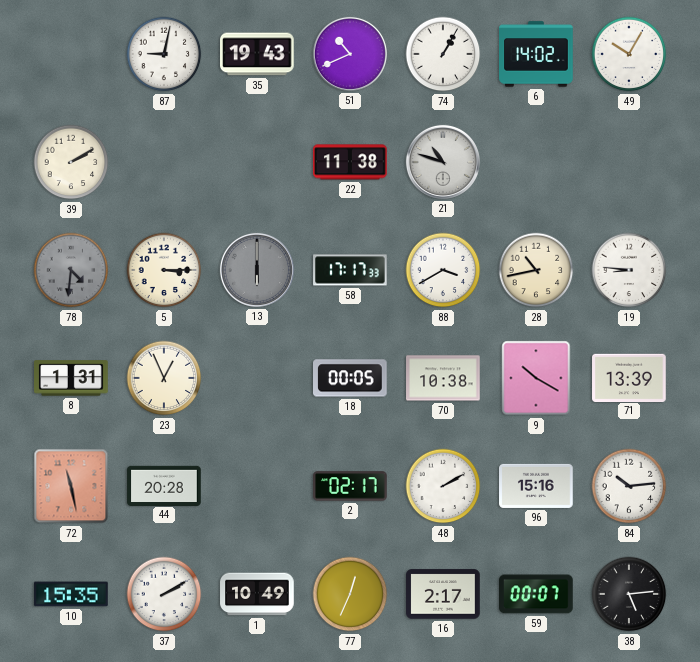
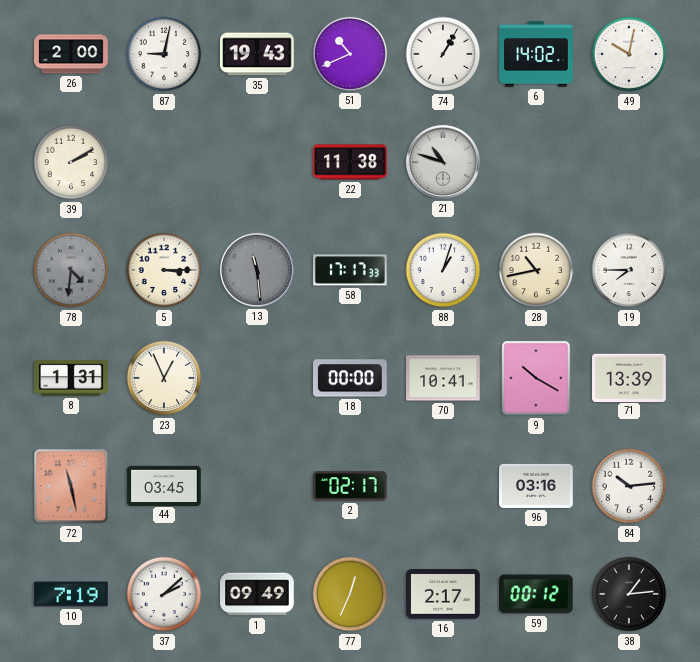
26: none -> 2:00
49: 10:05 -> 10:02
13: 6:00 -> 11:29
88: 3:40 -> 1:03
19: 8:46 -> 7:45
18: 00:05 -> 00:00
70: 10:38 -> 10:41
44: 20:28 -> 03:45
48: 2:10 -> none
96: 15:16 -> 03:16
10: 15:35 -> 7:19
37: 2:10 -> 2:08
1: 10:49 -> 09:49
59: 00:07 -> 00:12
38: 5:14 -> 1:14
